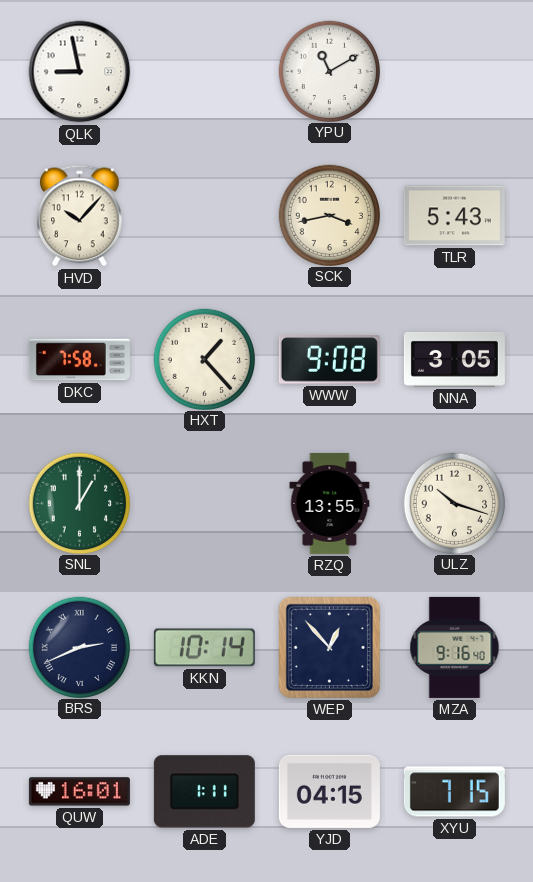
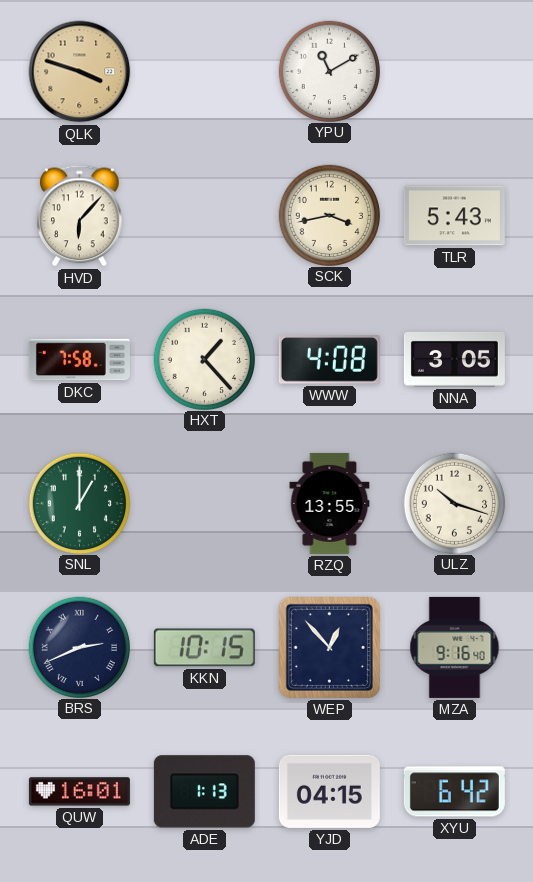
QLK: 8:58 -> 3:48
QLK dial: white -> champagne
HVD: 10:07 -> 6:07
WWW: 9:08 -> 4:08
KKN: 10:14 -> 10:15
ADE: 1:11 -> 1:13
XYU: 7:15 -> 6:42
